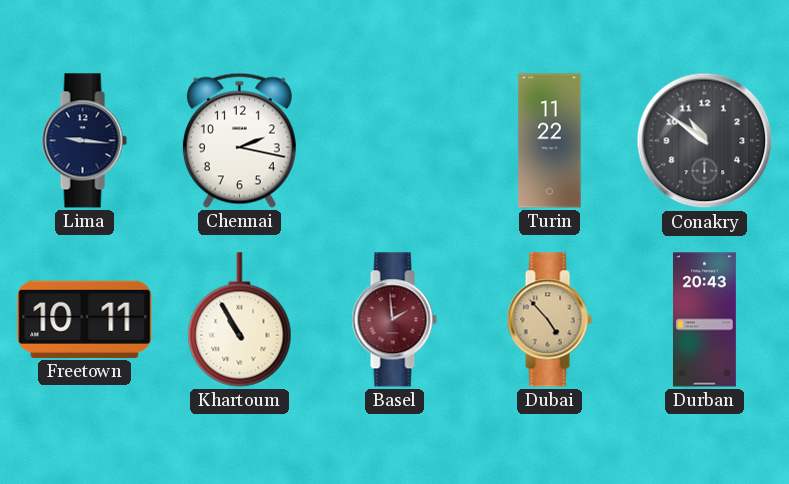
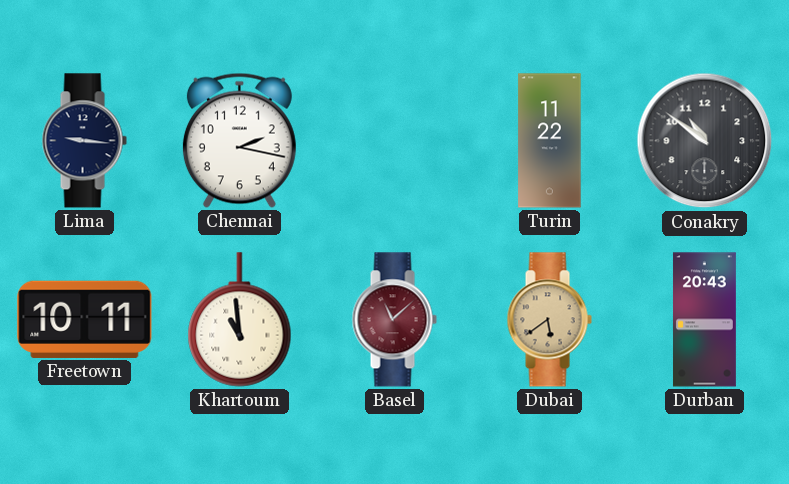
Khartoum: 10:55 -> 10:59
Basel: 1:59 -> 11:08
Dubai: 4:53 -> 5:39
